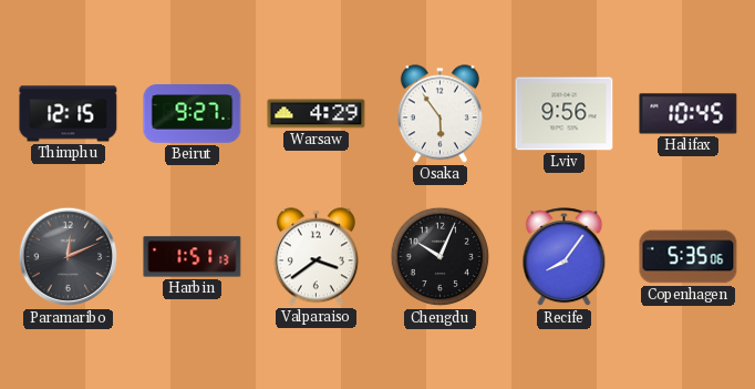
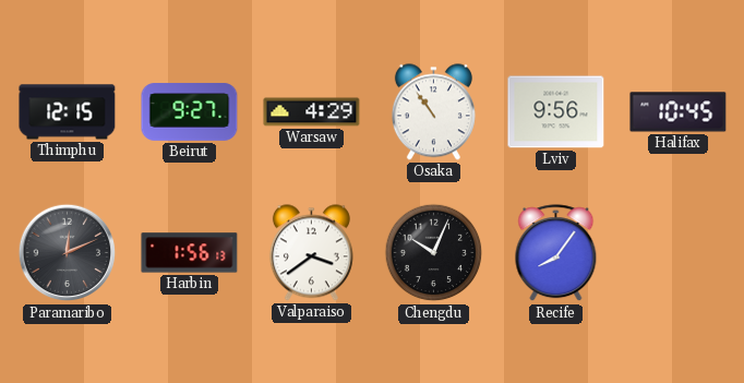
Osaka: 5:54 -> 10:54
Harbin: 1:51 -> 1:56
Copenhagen: 5:35 -> none
